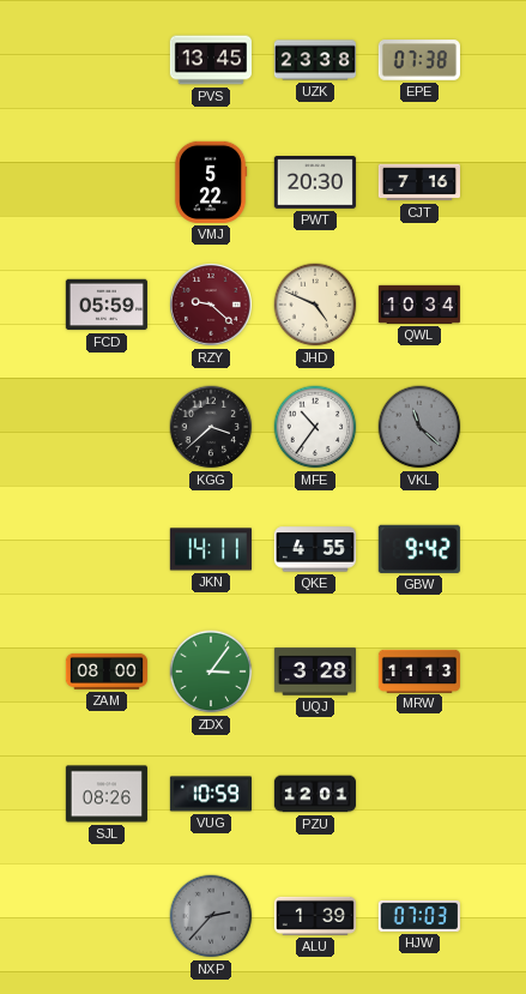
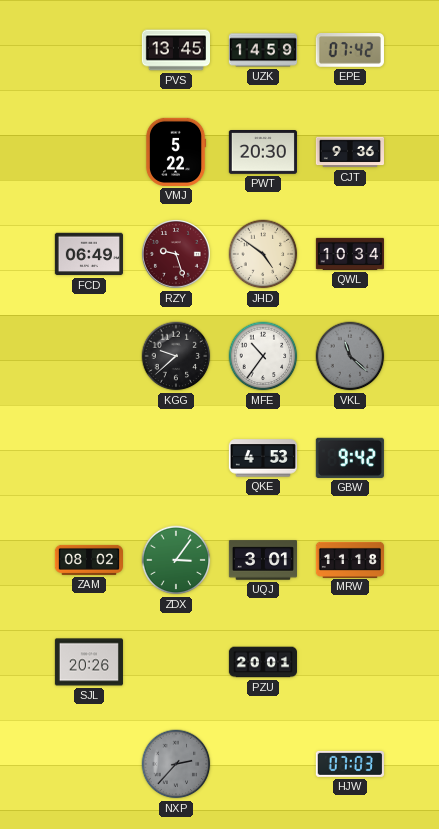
UZK: 23:38 -> 14:59
EPE: 07:38 -> 07:42
CJT: 7:16 -> 9:36
FCD: 05:59 -> 06:49
RZY: 9:22 -> 9:27
JHD: 4:49 -> 4:51
KGG: 3:38 -> 9:38
JKN: 14:11 -> none
QKE: 4:55 -> 4:53
ZAM: 08:00 -> 08:02
UQJ: 3:28 -> 3:01
MRW: 11:13 -> 11:18
SJL: 08:26 -> 20:26
VUG: 10:59 -> none
PZU: 12:01 -> 20:01
ALU: 1:39 -> none
